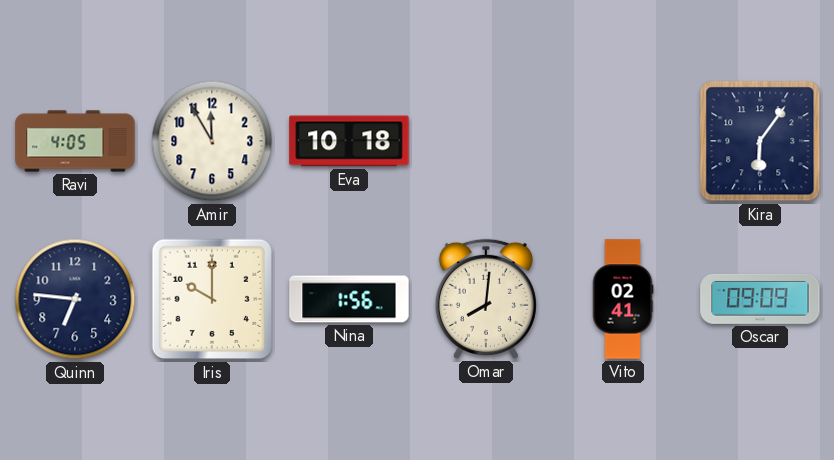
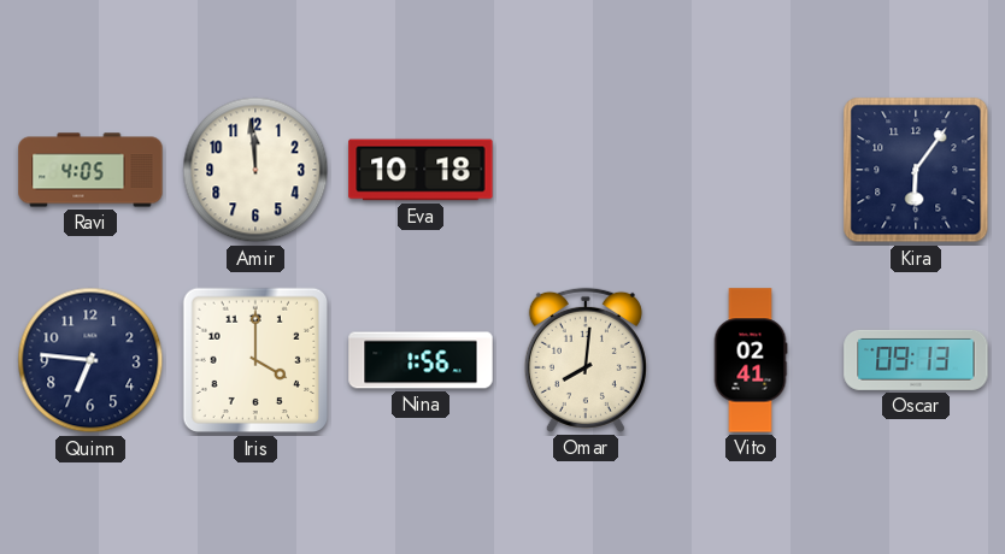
Amir: 11:55 -> 11:59
Iris: 10:00 -> 4:00
Oscar: 09:09 -> 09:13
